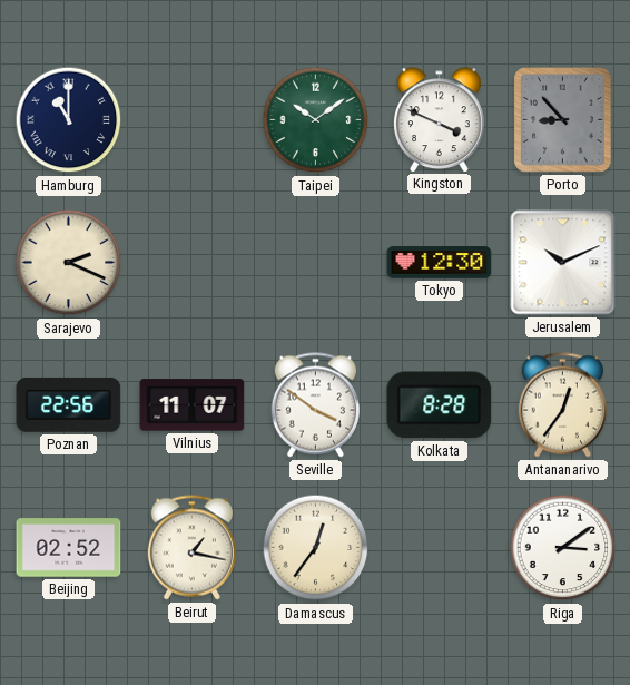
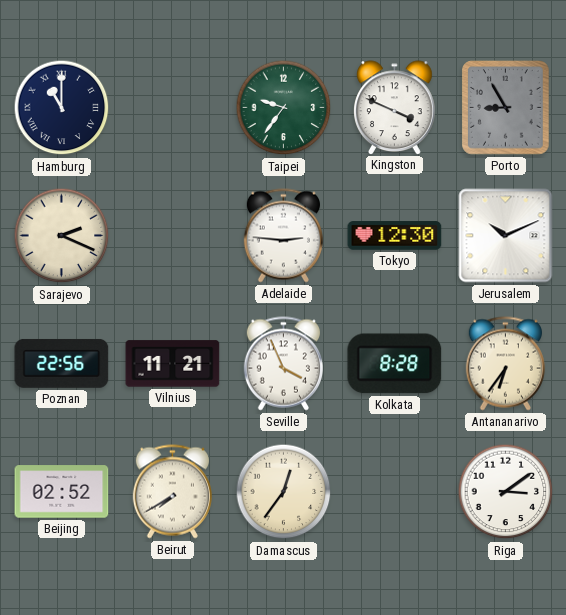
Taipei: 10:09 -> 9:36
Porto: 8:53 -> 8:55
Adelaide: none -> 2:46
Vilnius: 11:07 -> 11:21
Seville: 3:51 -> 3:56
Antananarivo: 12:36 -> 6:36
Beirut: 1:17 -> 7:40
